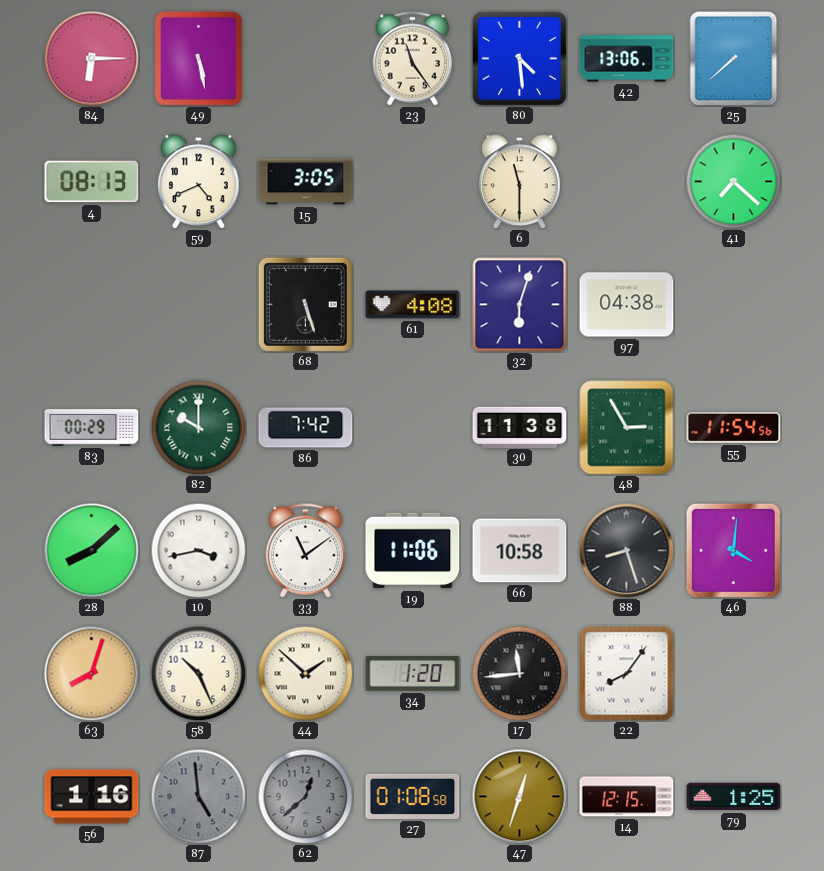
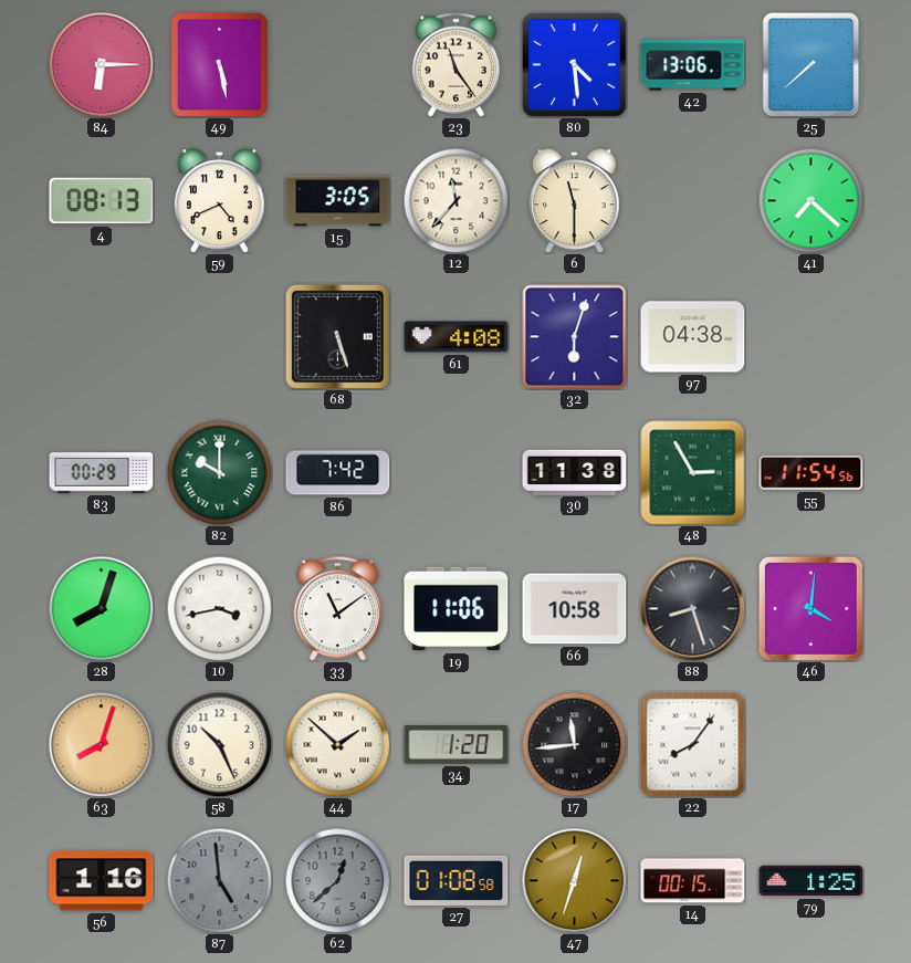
12: none -> 11:37
28: 8:08 -> 8:03
14: 12:15 -> 00:15
